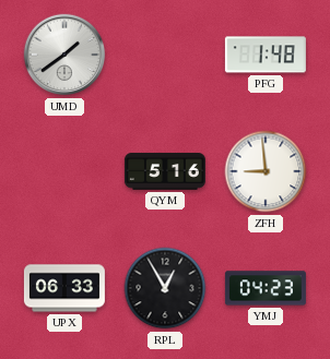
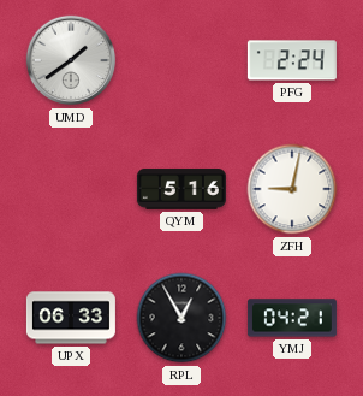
PFG: 1:48 -> 2:24
ZFH: 8:59 -> 9:02
YMJ: 04:23 -> 04:21
